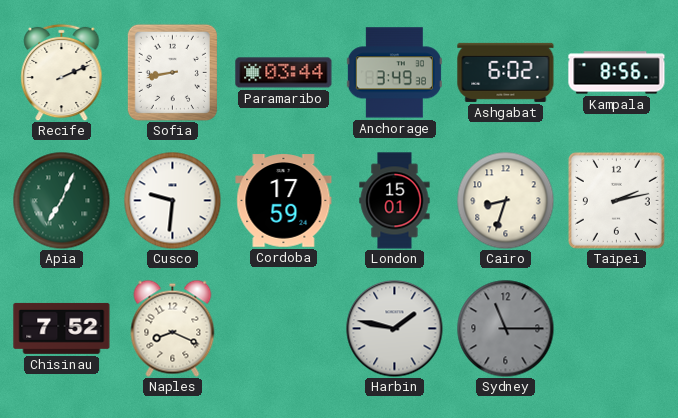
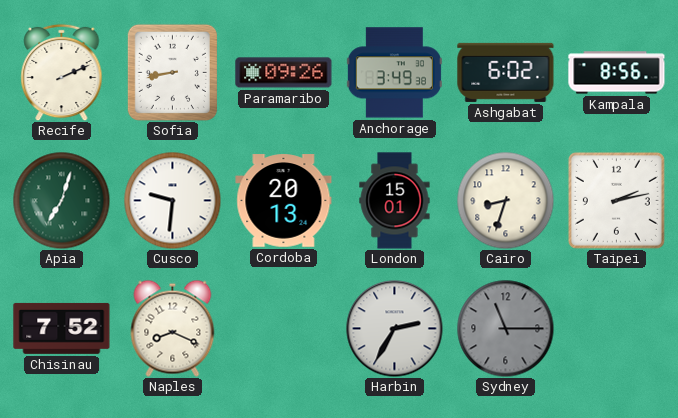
Paramaribo: 03:44 -> 09:26
Apia: 7:04 -> 7:03
Cordoba: 17:59 -> 20:13
Harbin: 1:47 -> 2:35
